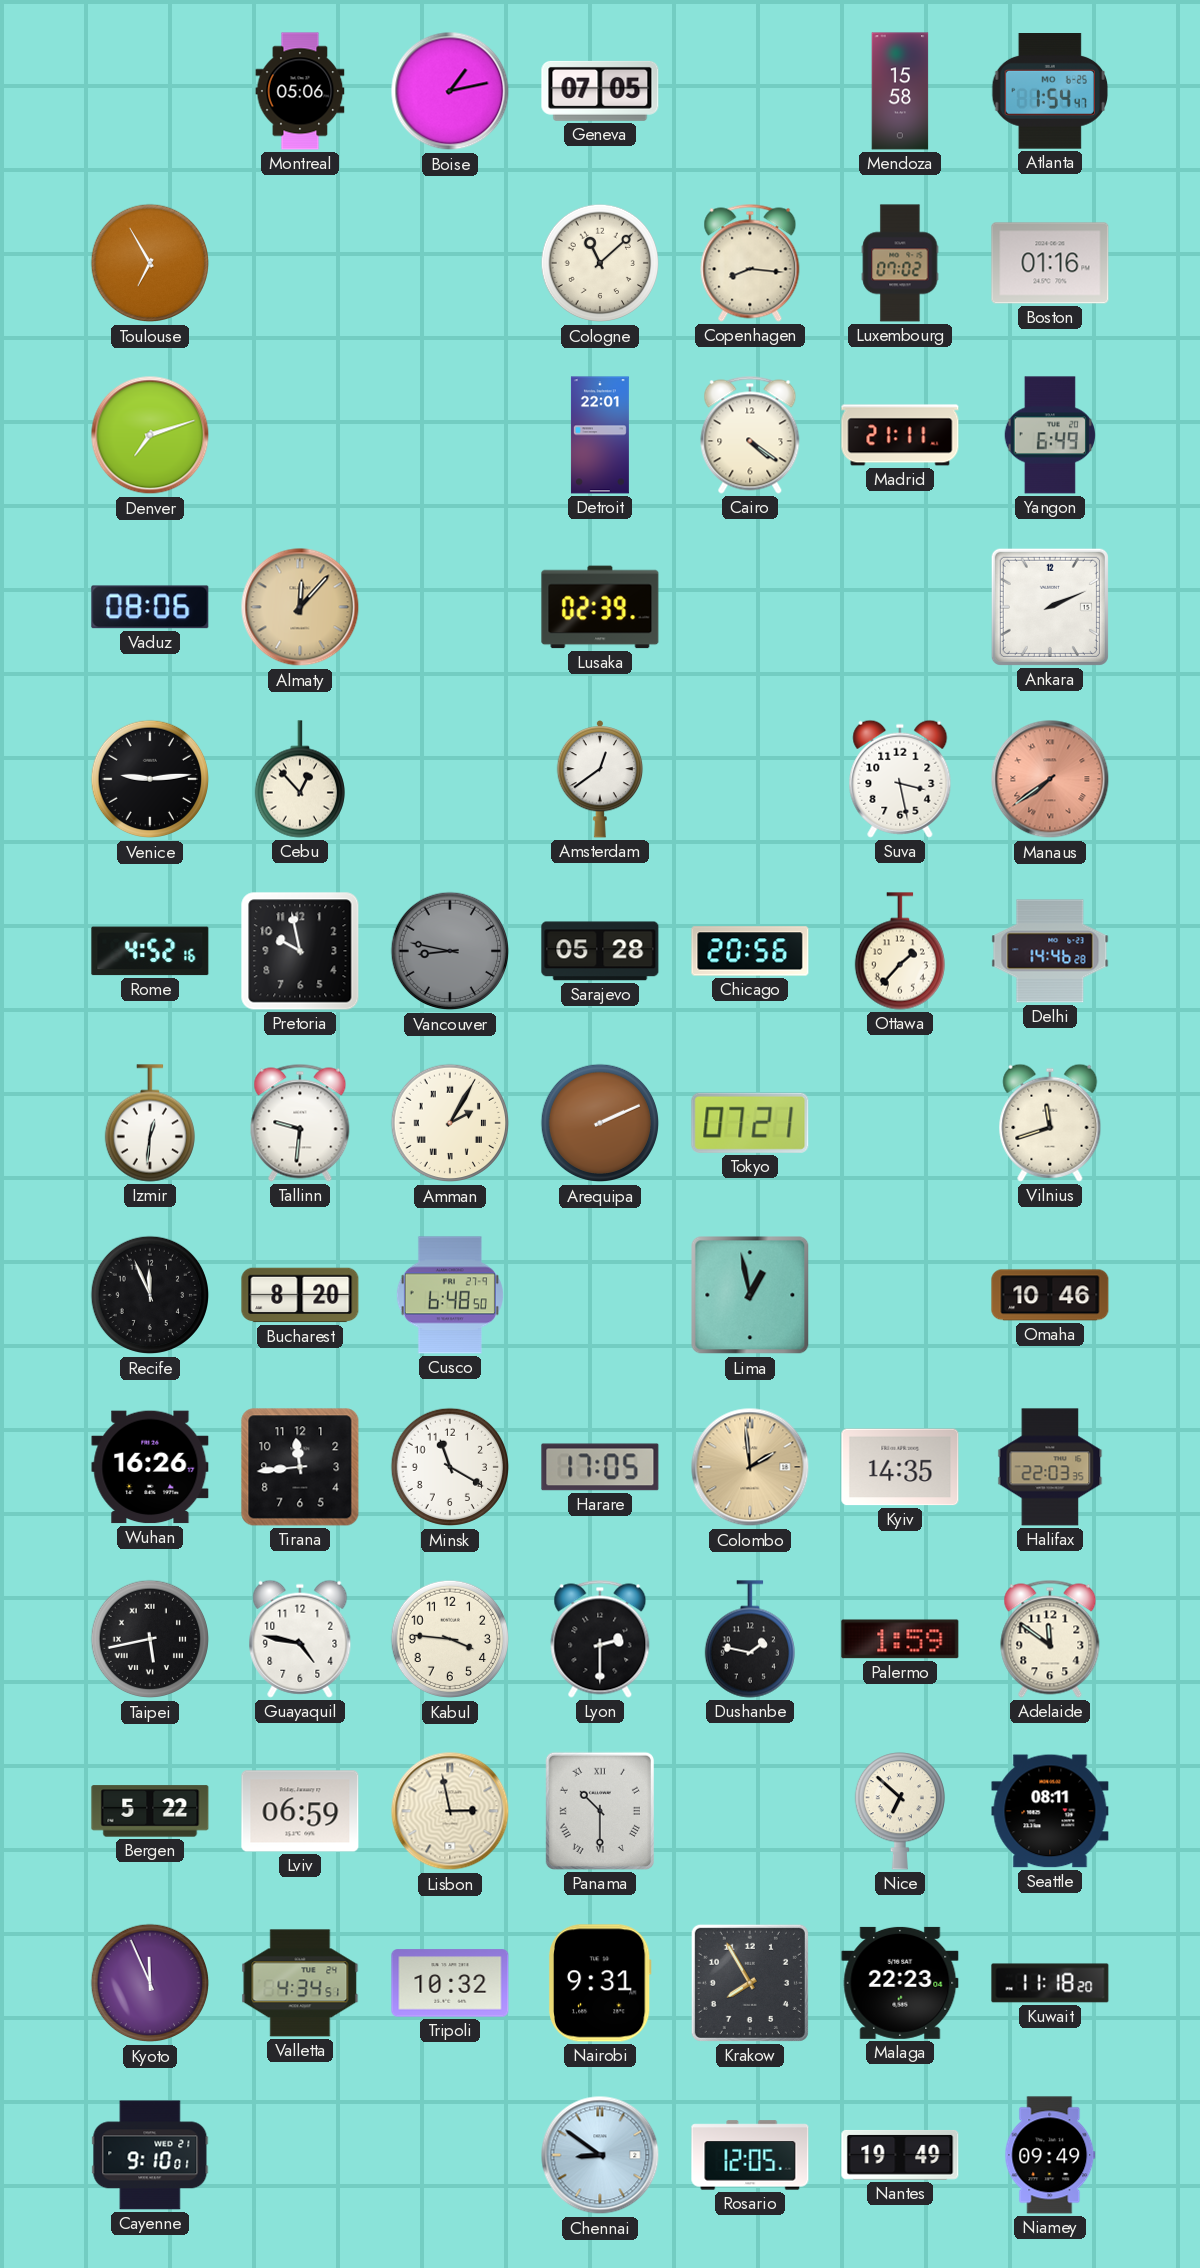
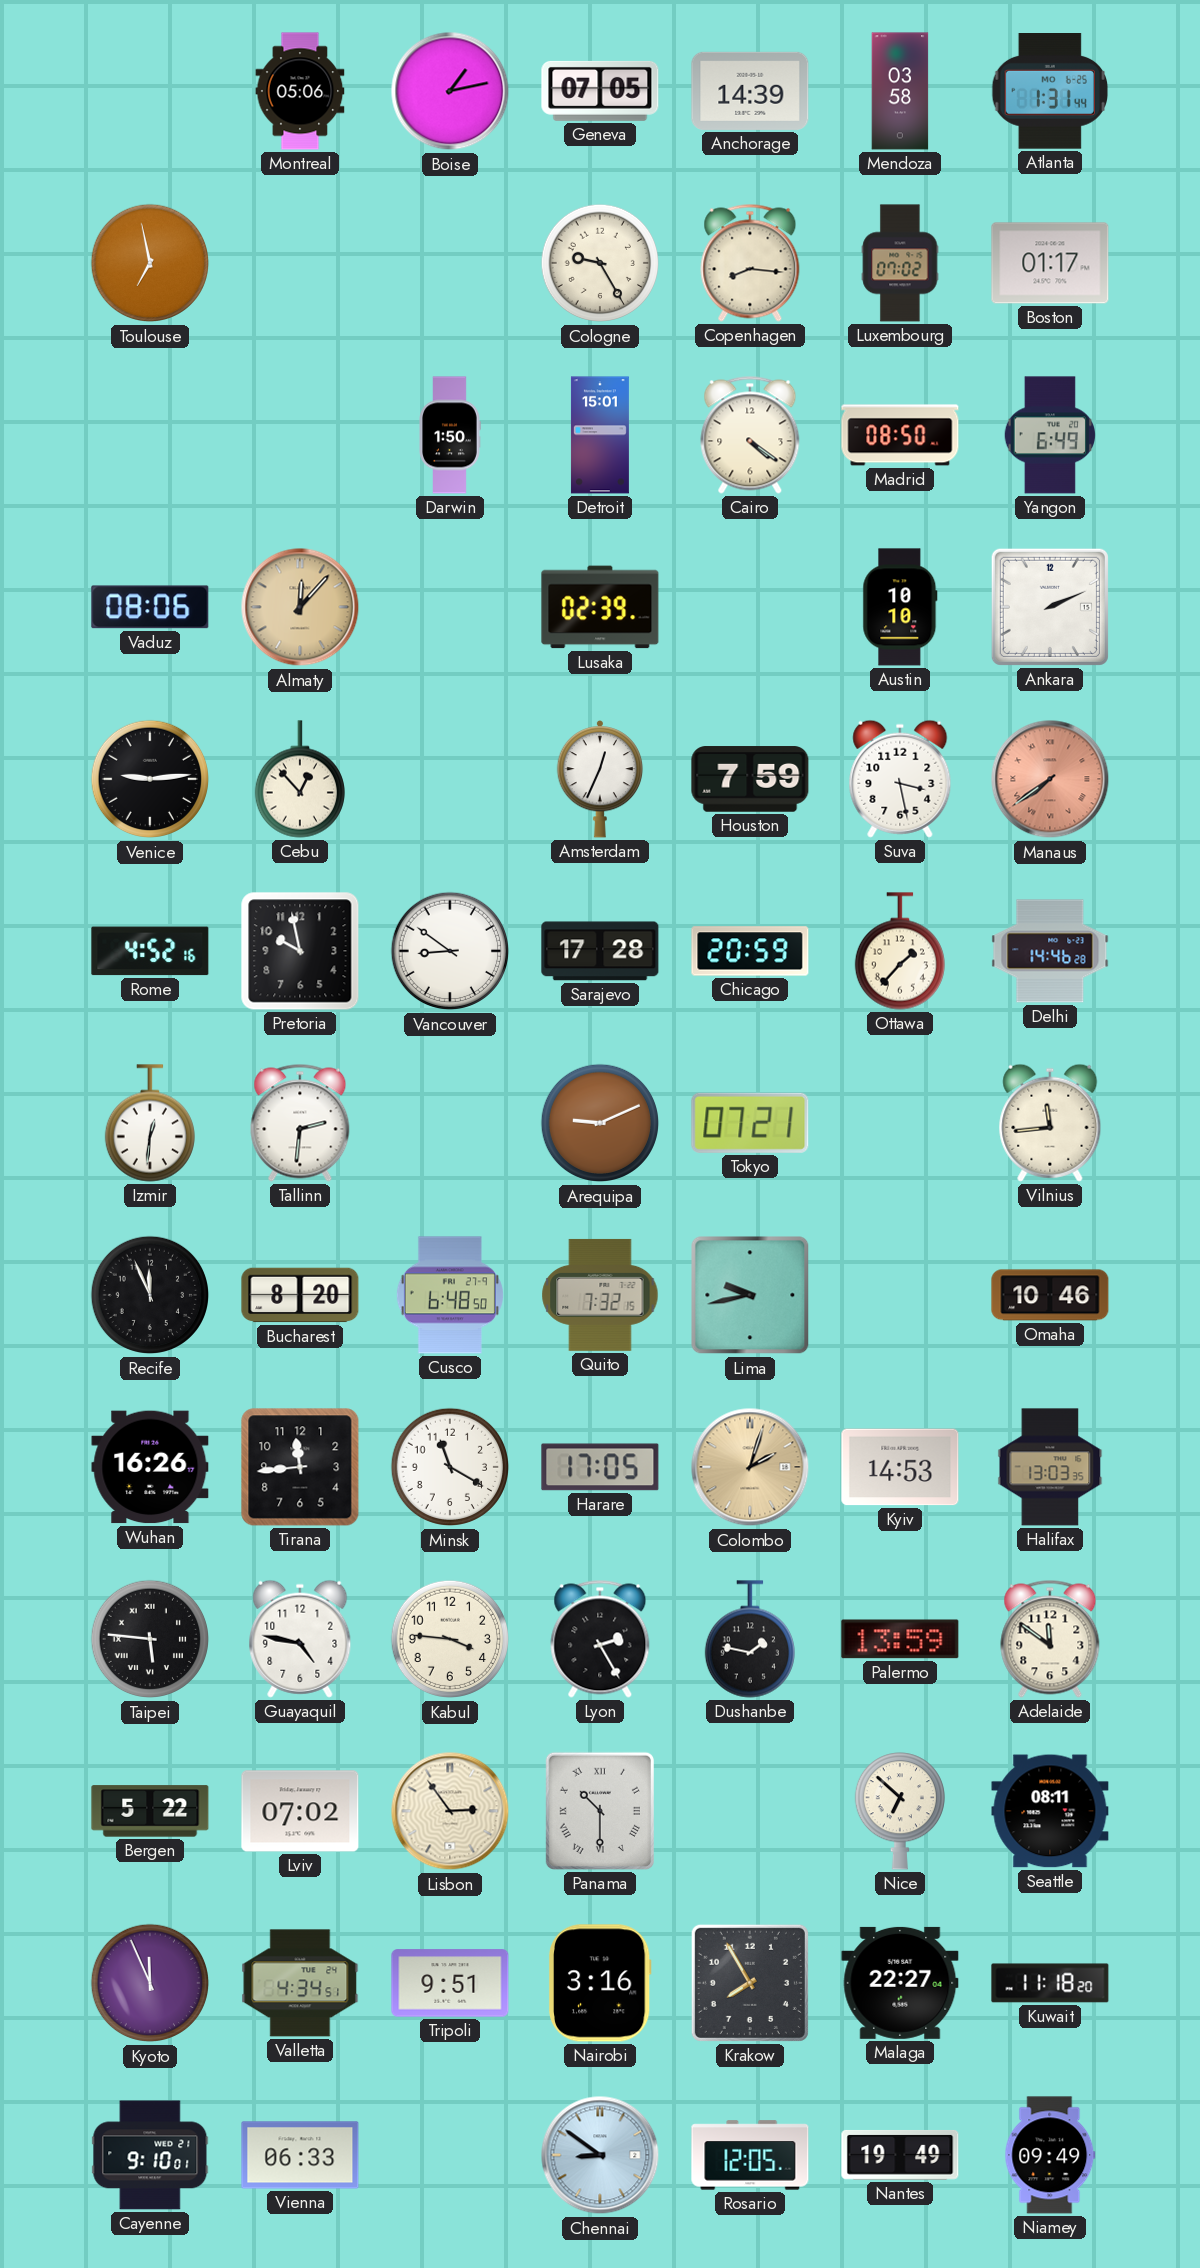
Anchorage: none -> 14:39
Mendoza: 15:58 -> 03:58
Atlanta: 1:54 -> 1:31
Toulouse: 6:55 -> 6:58
Cologne: 11:08 -> 9:25
Boston: 01:16 -> 01:17
Denver: 7:12 -> none
Darwin: none -> 1:50
Detroit: 22:01 -> 15:01
Madrid: 21:11 -> 08:50
Austin: none -> 10:10
Amsterdam: 12:39 -> 12:34
Houston: none -> 7:59
Vancouver: 8:47 -> 8:51
Vancouver dial: grey -> white
Sarajevo: 05:28 -> 17:28
Chicago: 20:56 -> 20:59
Tallinn: 9:31 -> 2:31
Amman: 2:05 -> none
Arequipa: 2:11 -> 9:11
Vilnius: 11:42 -> 11:44
Quito: none -> 7:32
Lima: 12:58 -> 9:43
Colombo: 1:59 -> 2:03
Kyiv: 14:35 -> 14:53
Halifax: 22:03 -> 13:03
Taipei: 5:43 -> 5:46
Lyon: 2:30 -> 2:25
Palermo: 1:59 -> 13:59
Lviv: 06:59 -> 07:02
Lisbon: 2:58 -> 2:54
Tripoli: 10:32 -> 9:51
Nairobi: 9:31 -> 3:16
Malaga: 22:23 -> 22:27
Vienna: none -> 06:33
